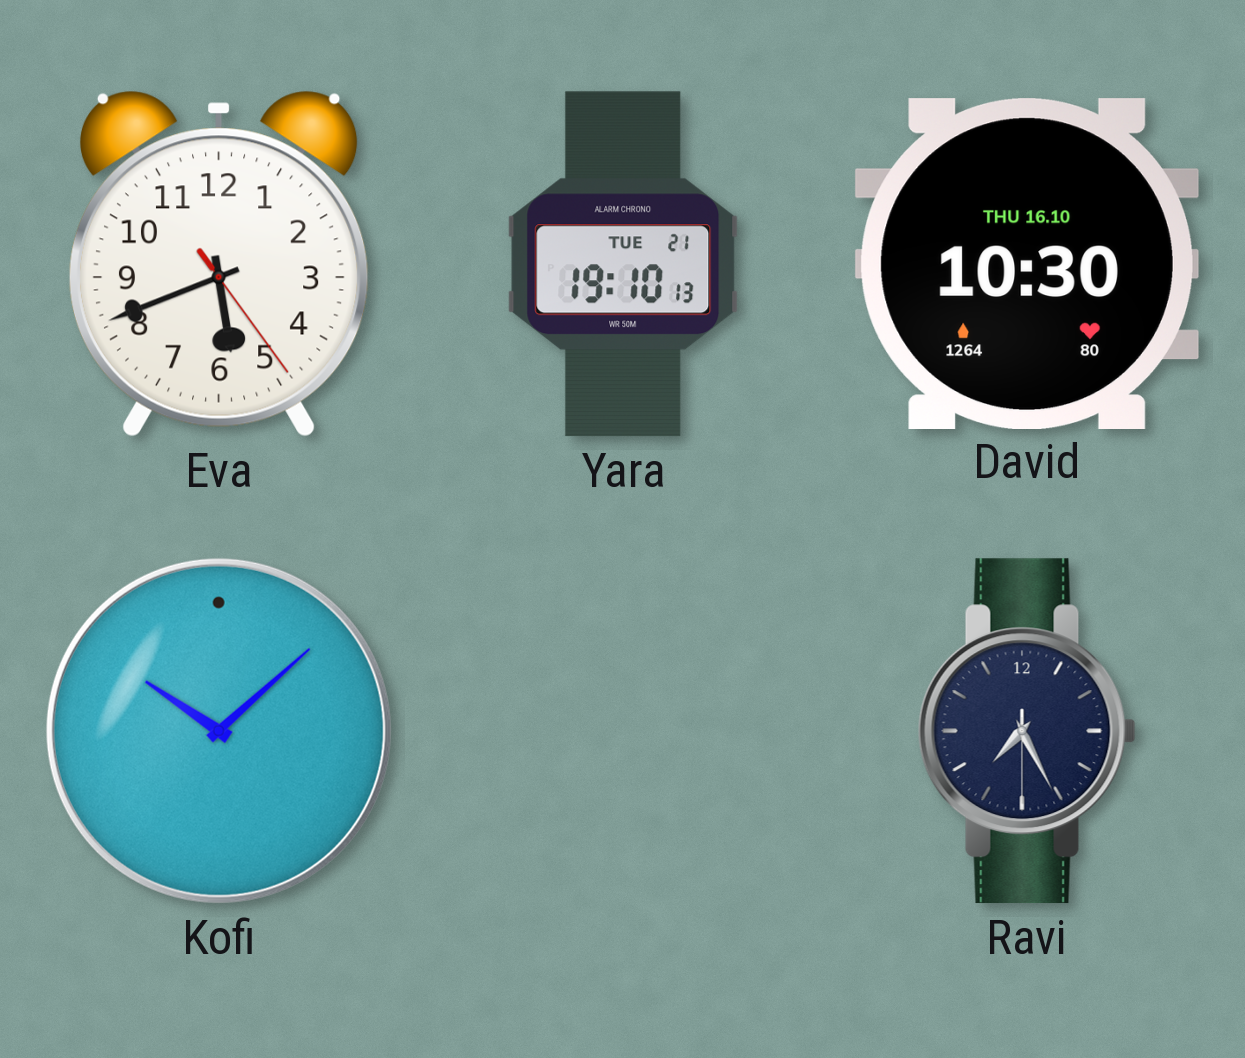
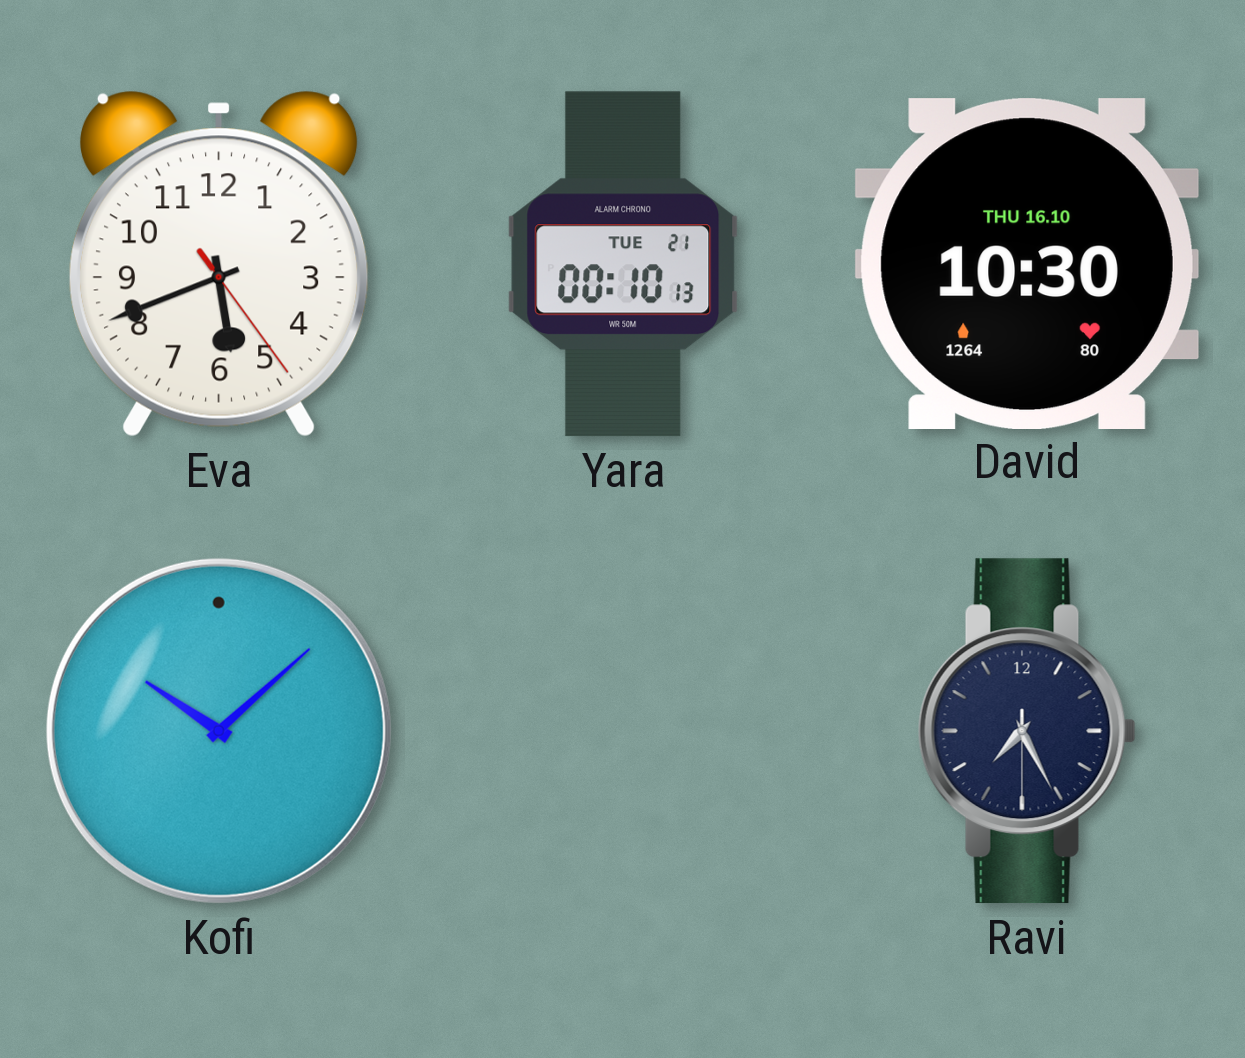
Yara: 19:10 -> 00:10
